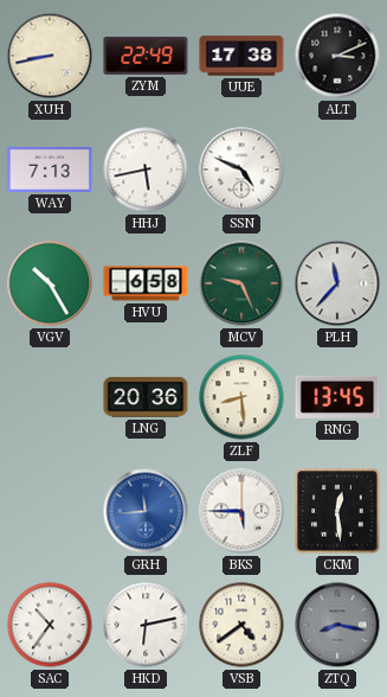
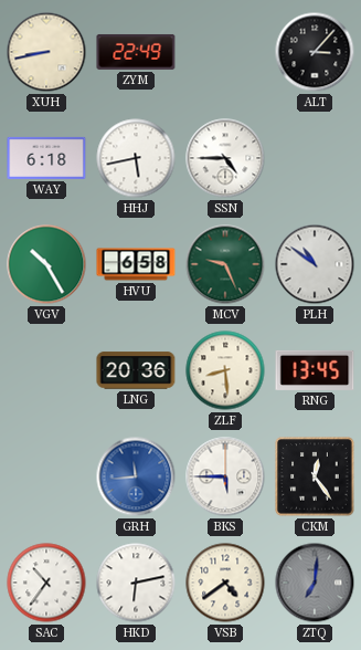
UUE: 17:38 -> none
ALT: 3:11 -> 3:07
WAY: 7:13 -> 6:18
SSN: 4:49 -> 4:45
PLH: 11:37 -> 10:51
CKM: 12:29 -> 12:24
ZTQ: 8:17 -> 7:01
